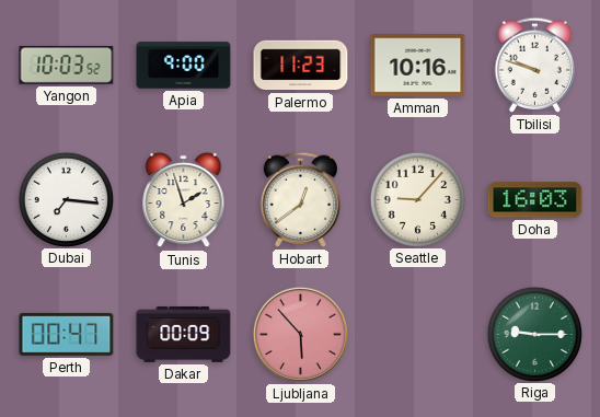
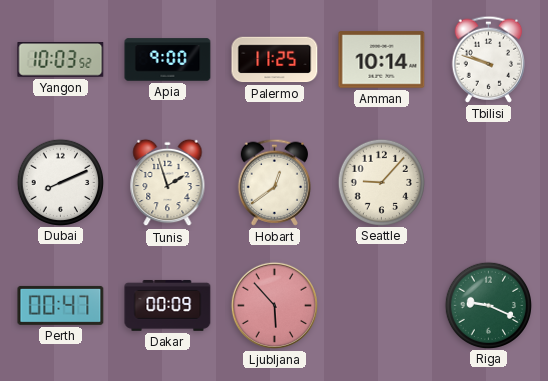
Palermo: 11:23 -> 11:25
Amman: 10:16 -> 10:14
Dubai: 7:16 -> 8:11
Doha: 16:03 -> none
Riga: 9:15 -> 9:19
